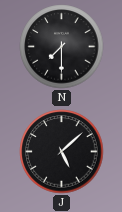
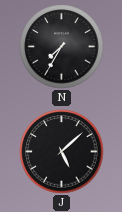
N: 7:30 -> 7:35
